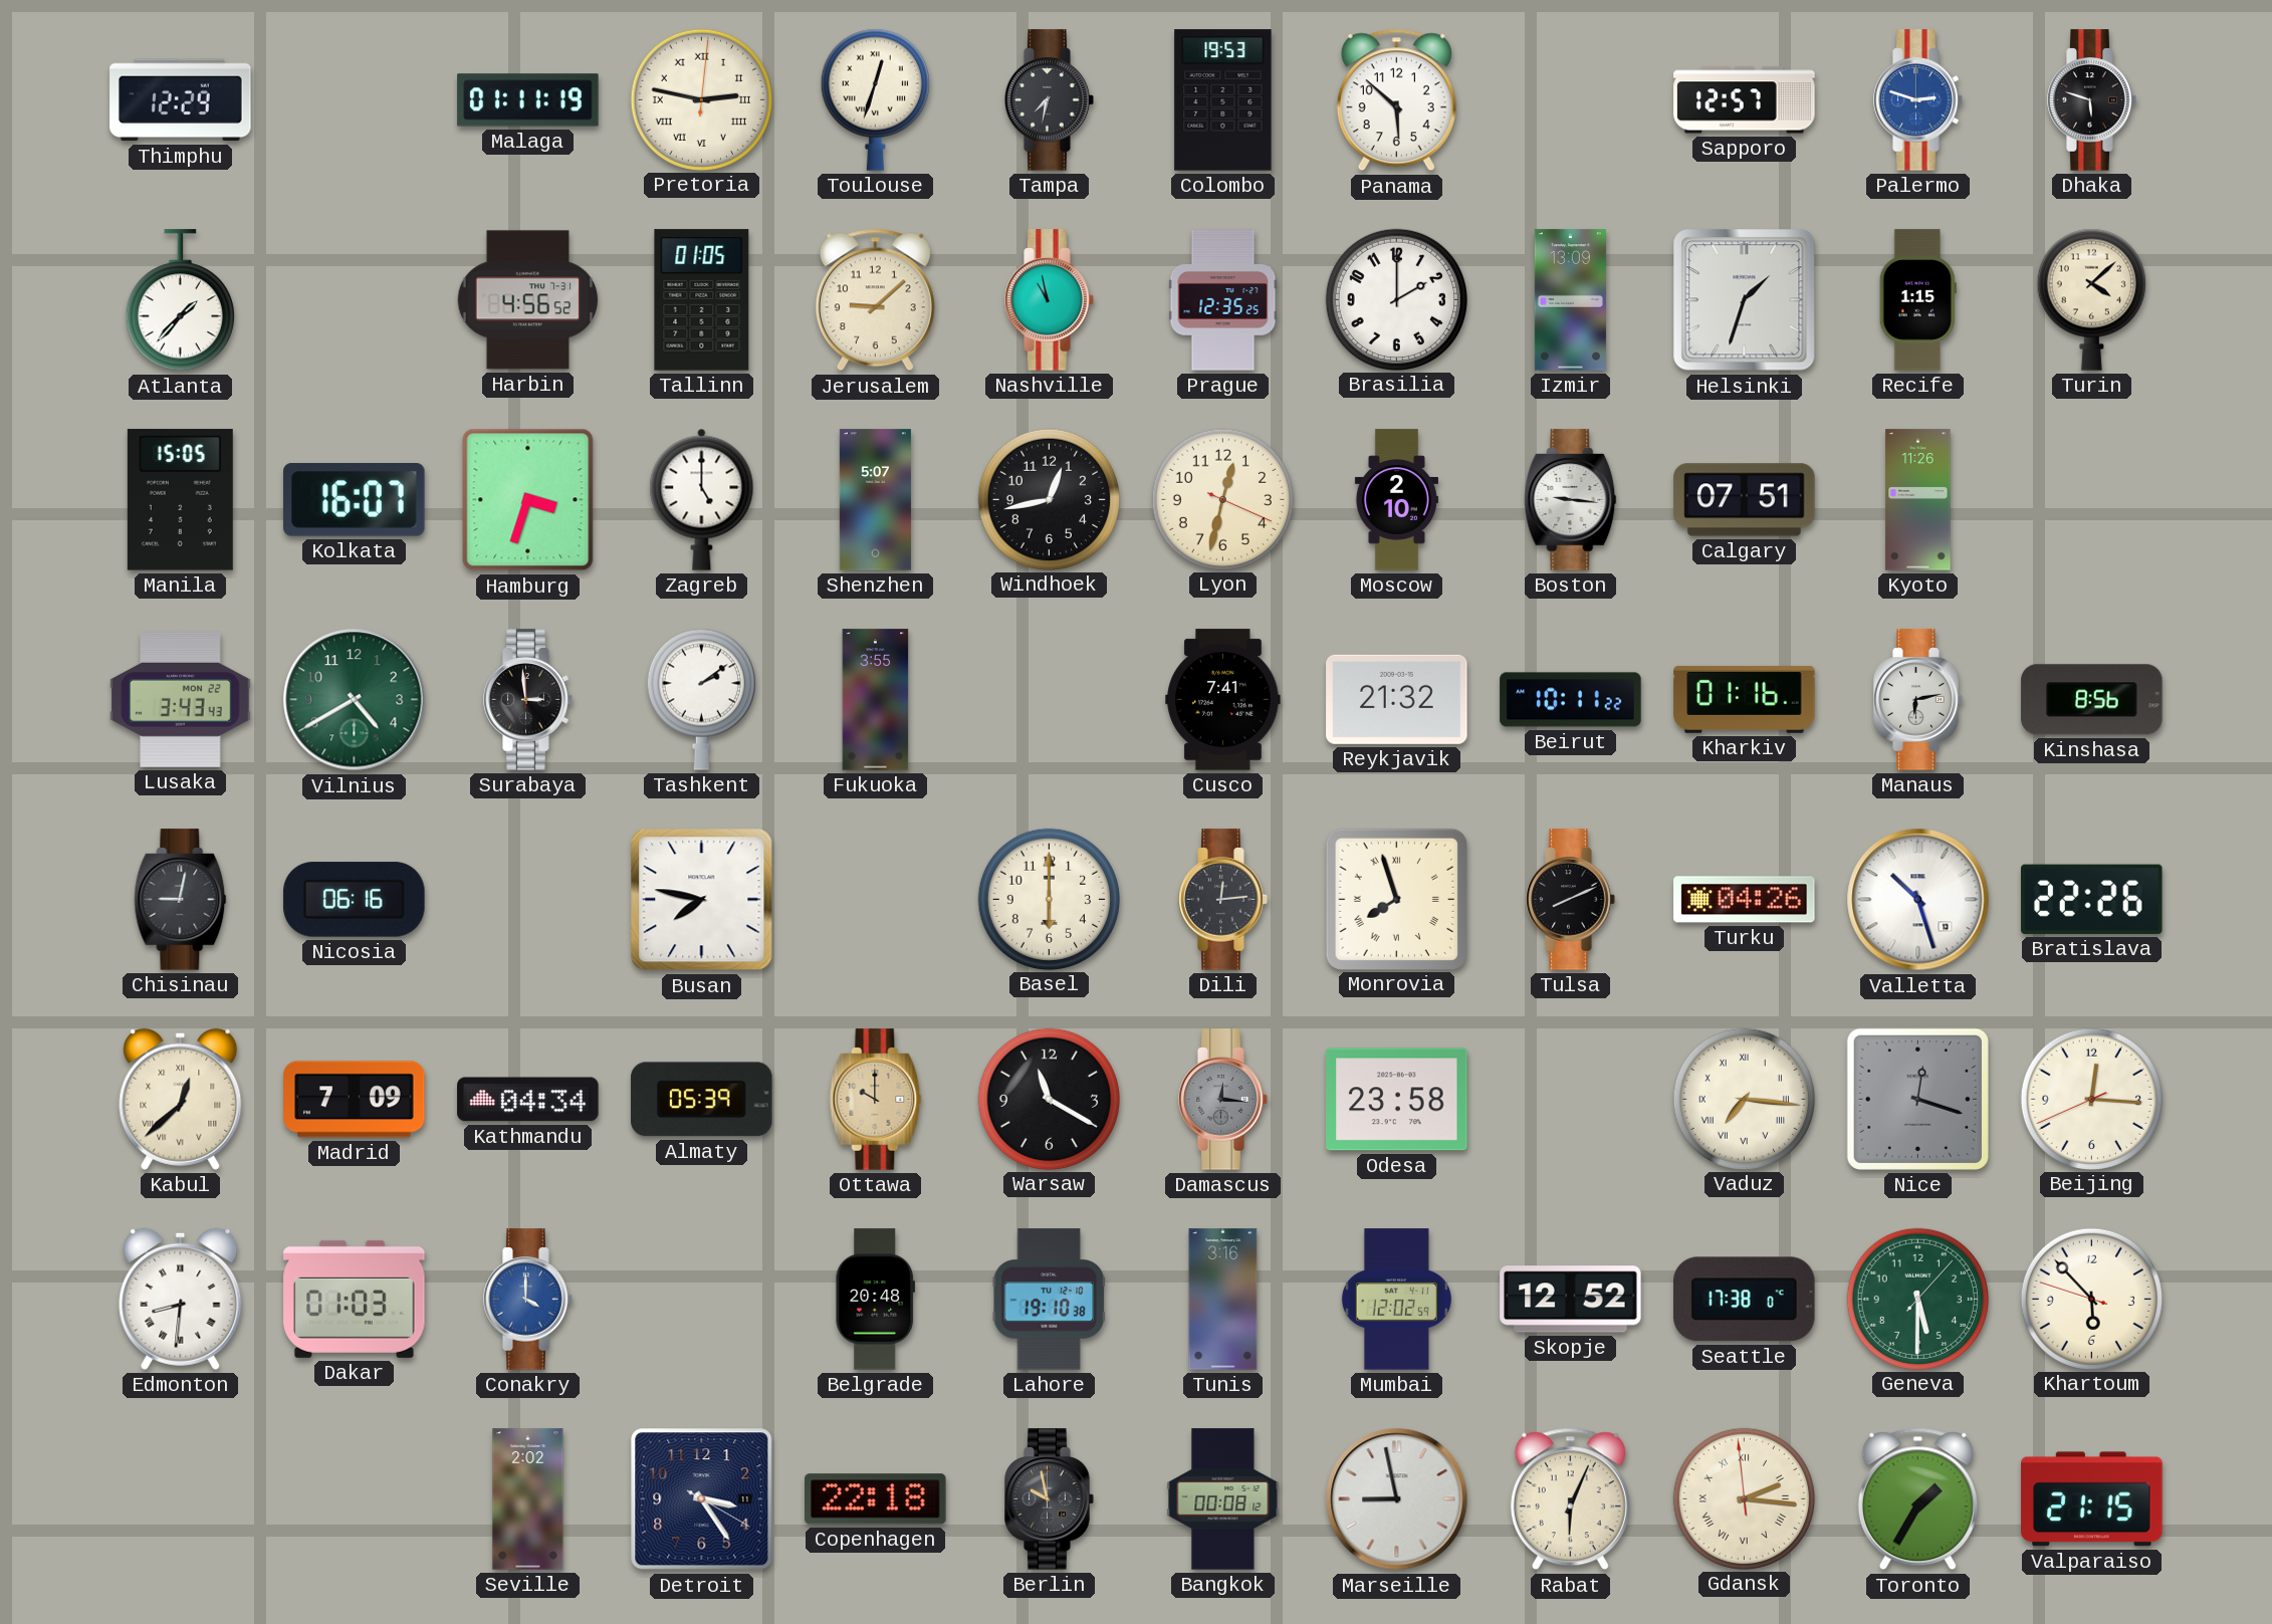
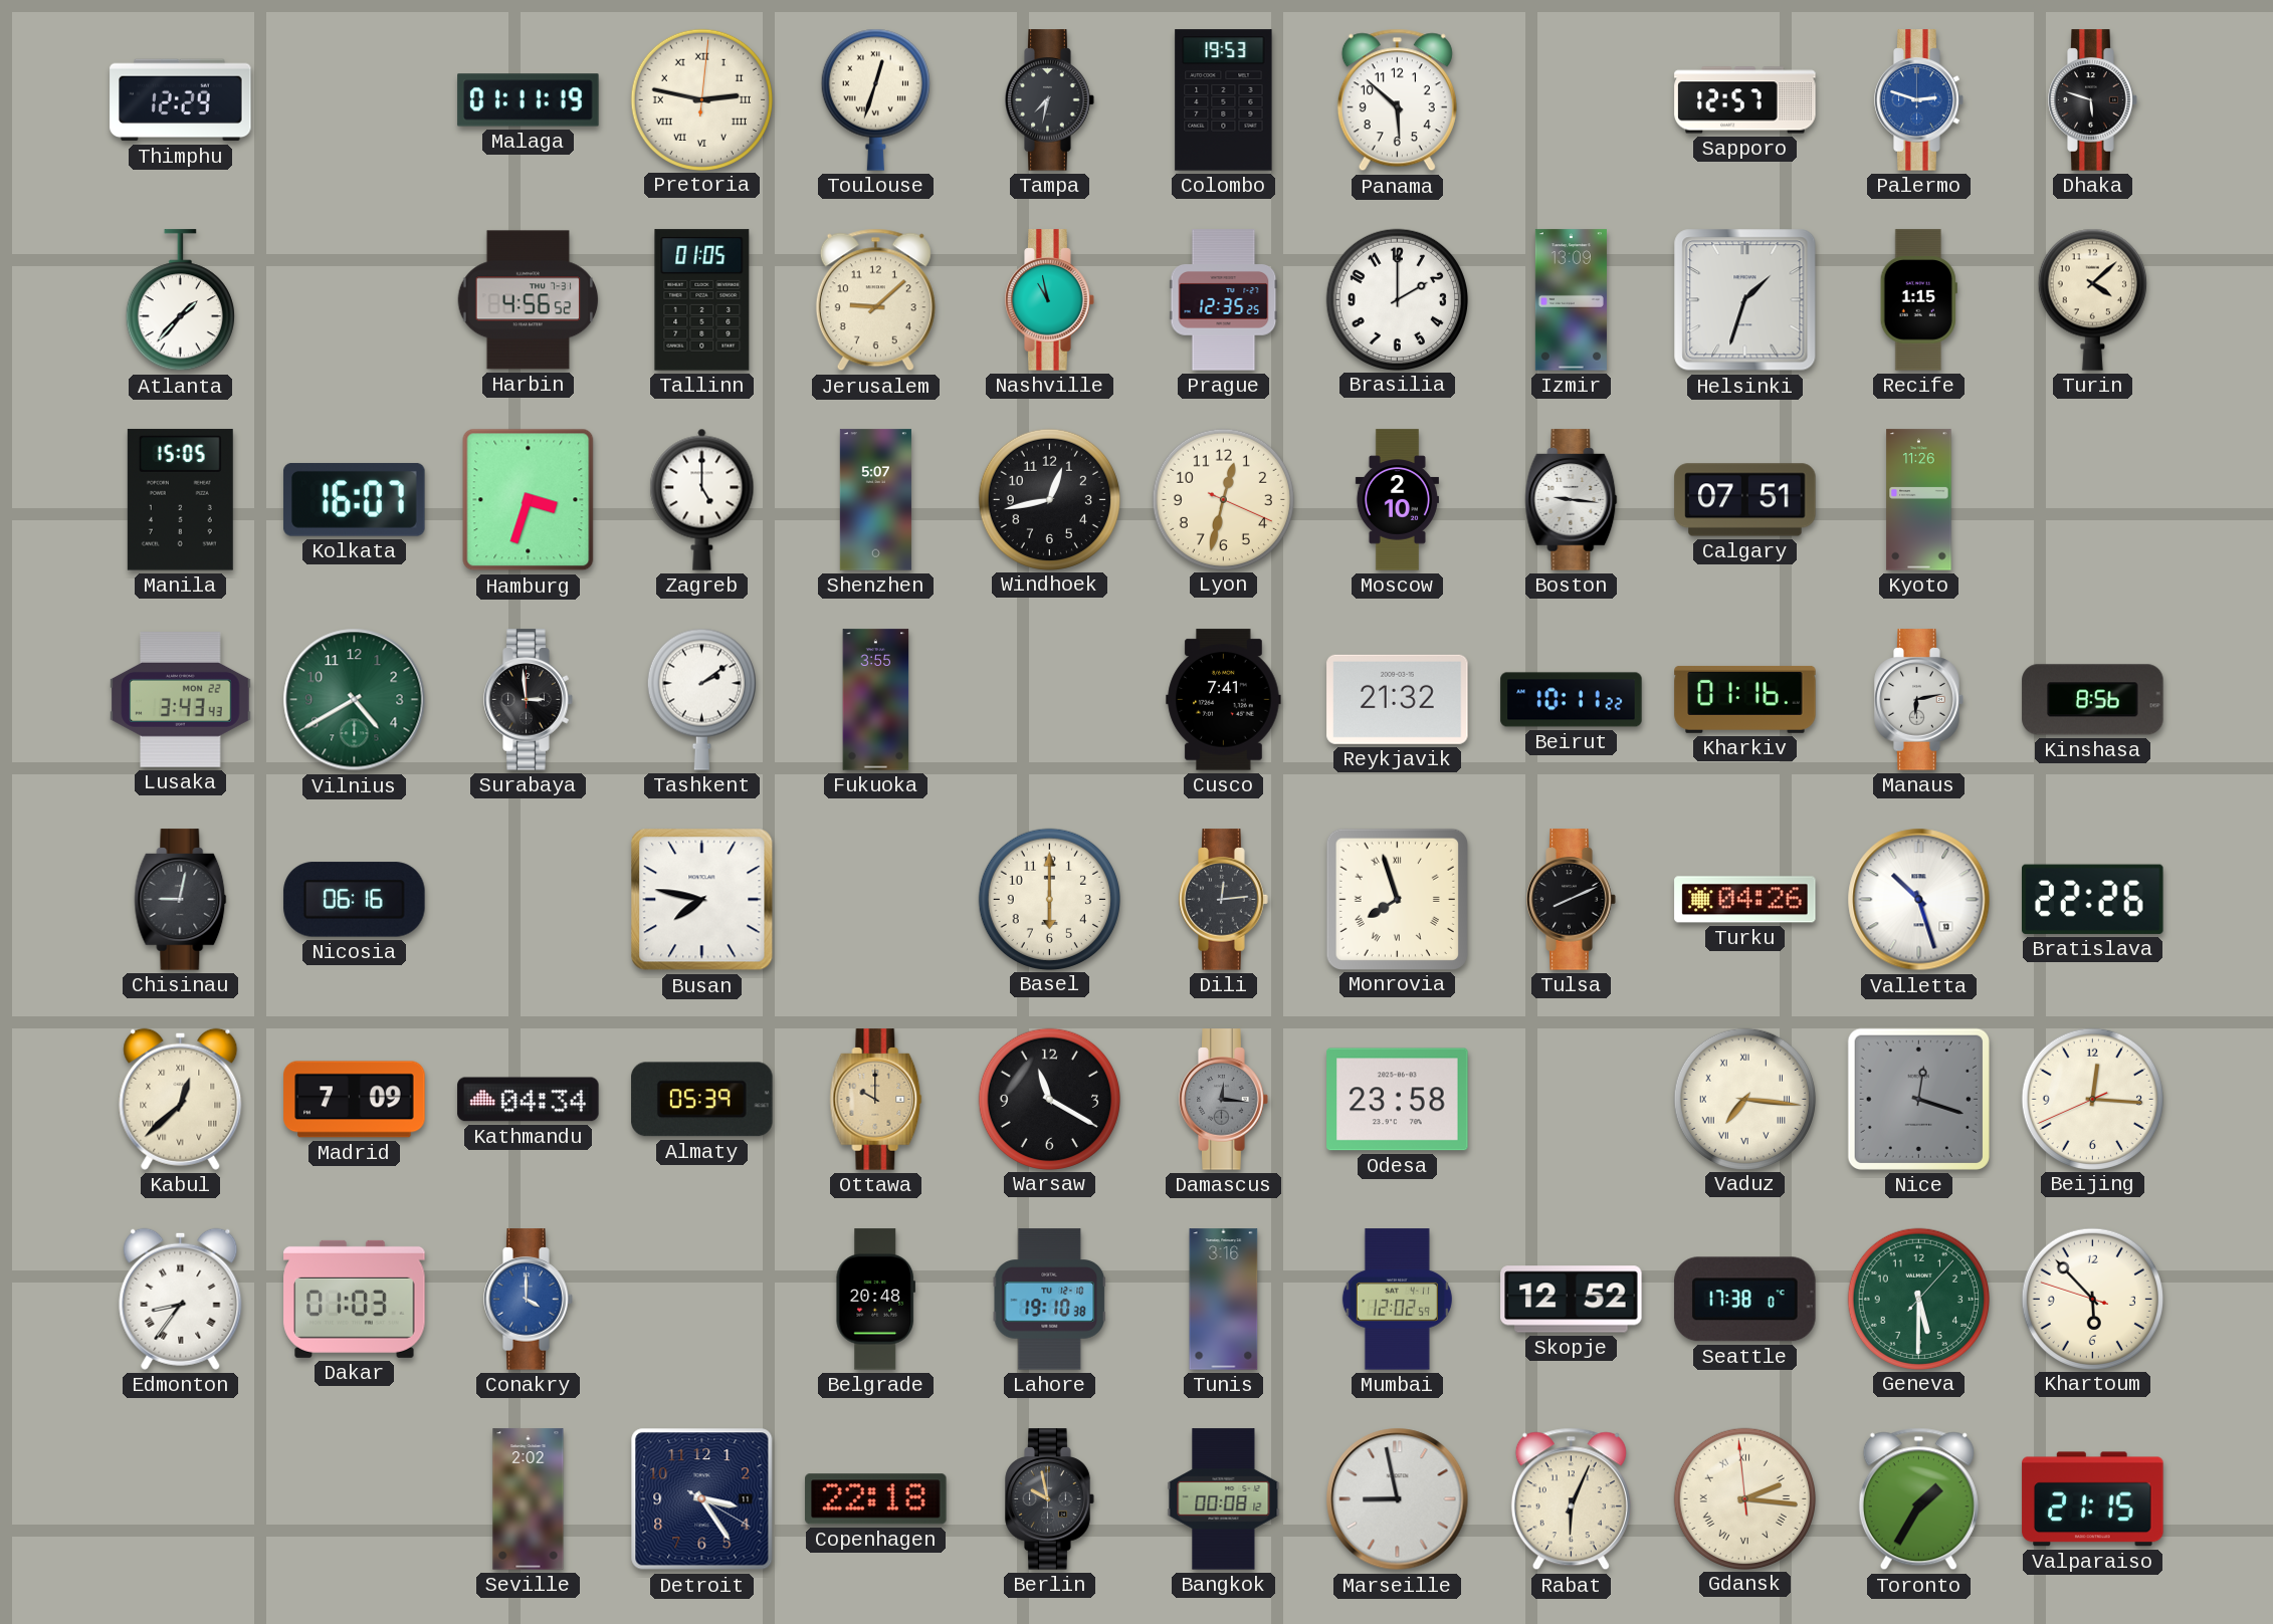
Edmonton: 8:31 -> 8:36
